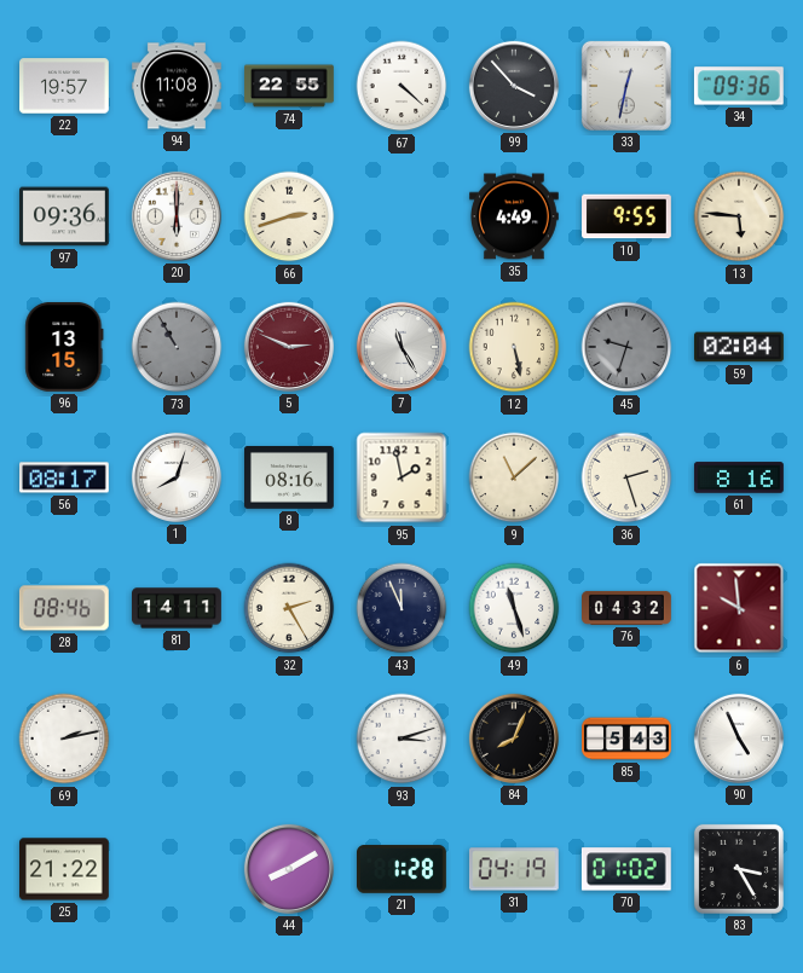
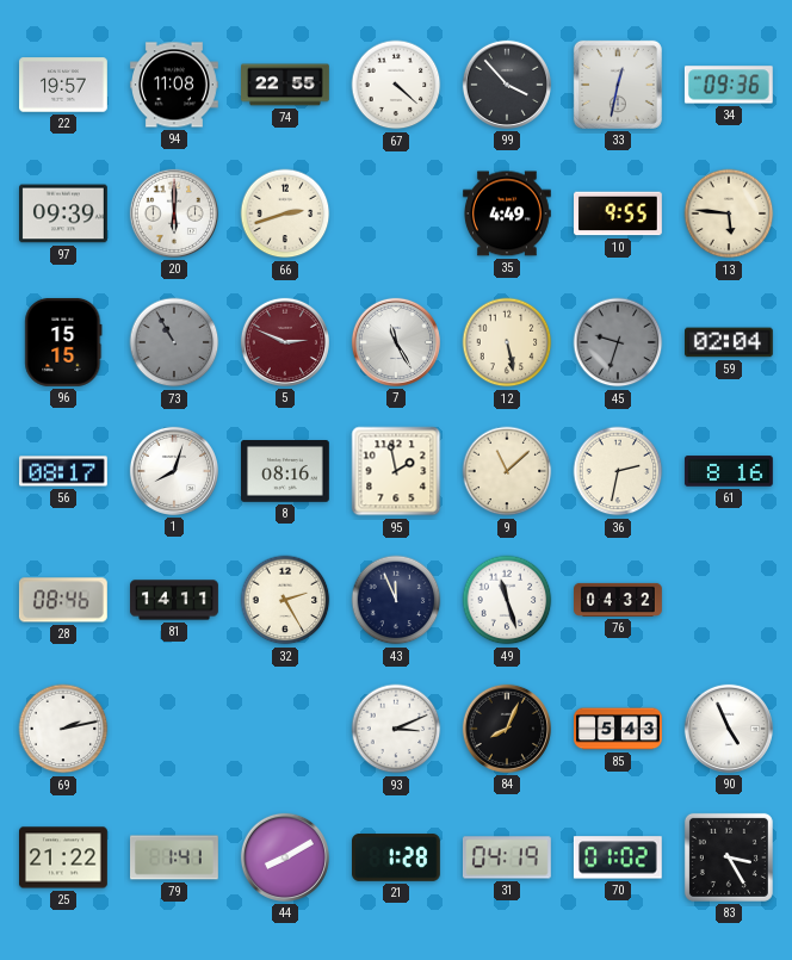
97: 09:36 -> 09:39
96: 13:15 -> 15:15
36: 2:27 -> 2:32
6: 9:59 -> none
93: 3:12 -> 3:11
79: none -> 1:41
